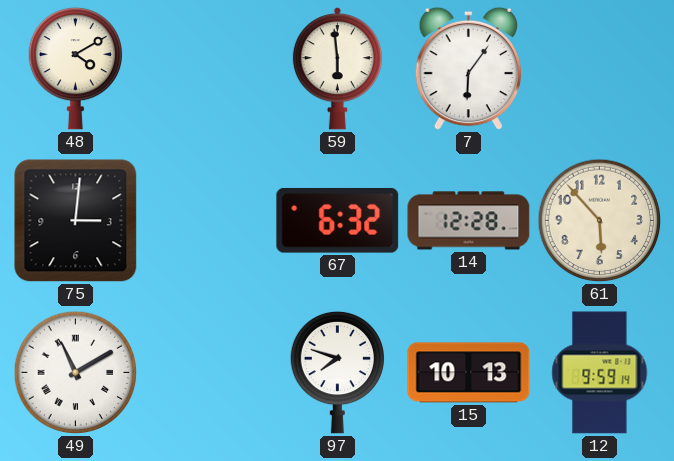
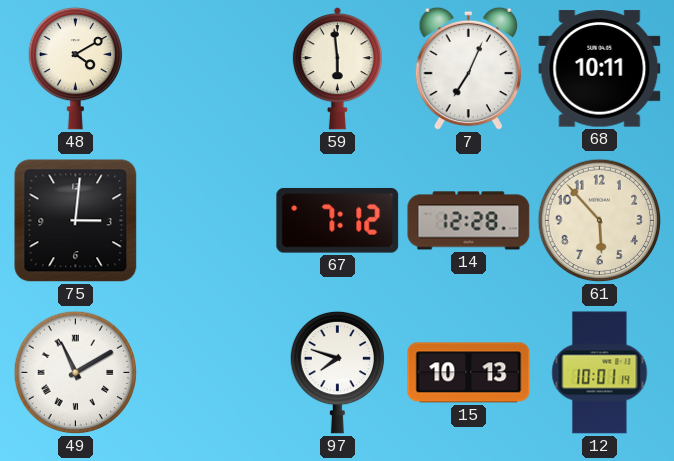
7: 6:06 -> 7:04
68: none -> 10:11
67: 6:32 -> 7:12
12: 9:59 -> 10:01
